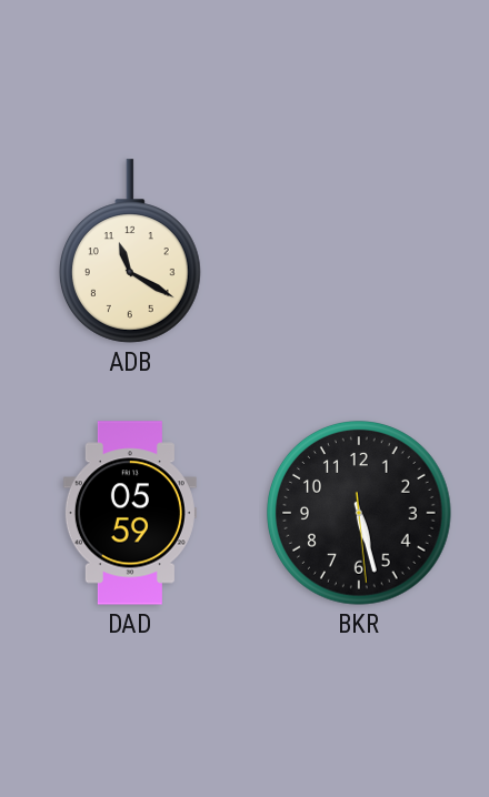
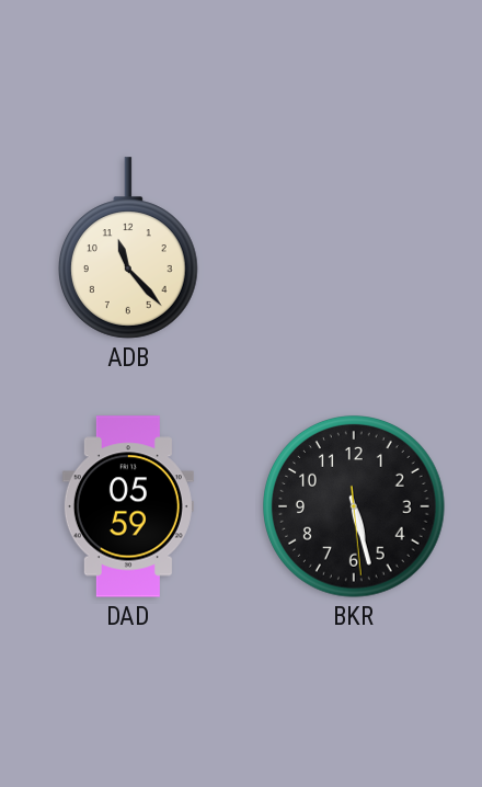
ADB: 11:20 -> 11:23
